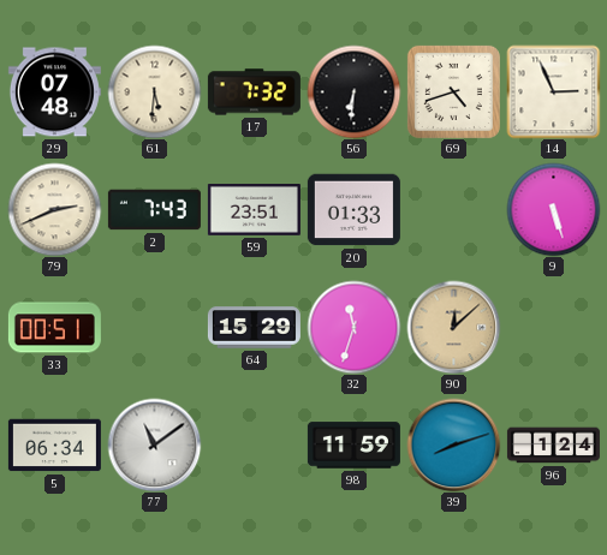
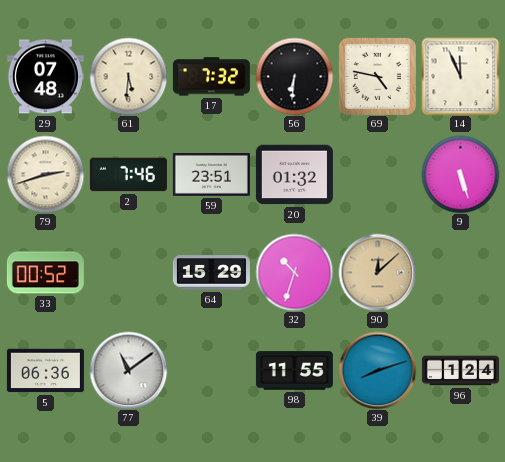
69: 4:42 -> 4:47
14: 2:56 -> 11:56
79: 2:41 -> 2:42
2: 7:43 -> 7:46
20: 01:33 -> 01:32
33: 00:51 -> 00:52
32: 11:33 -> 10:33
5: 06:34 -> 06:36
98: 11:59 -> 11:55
